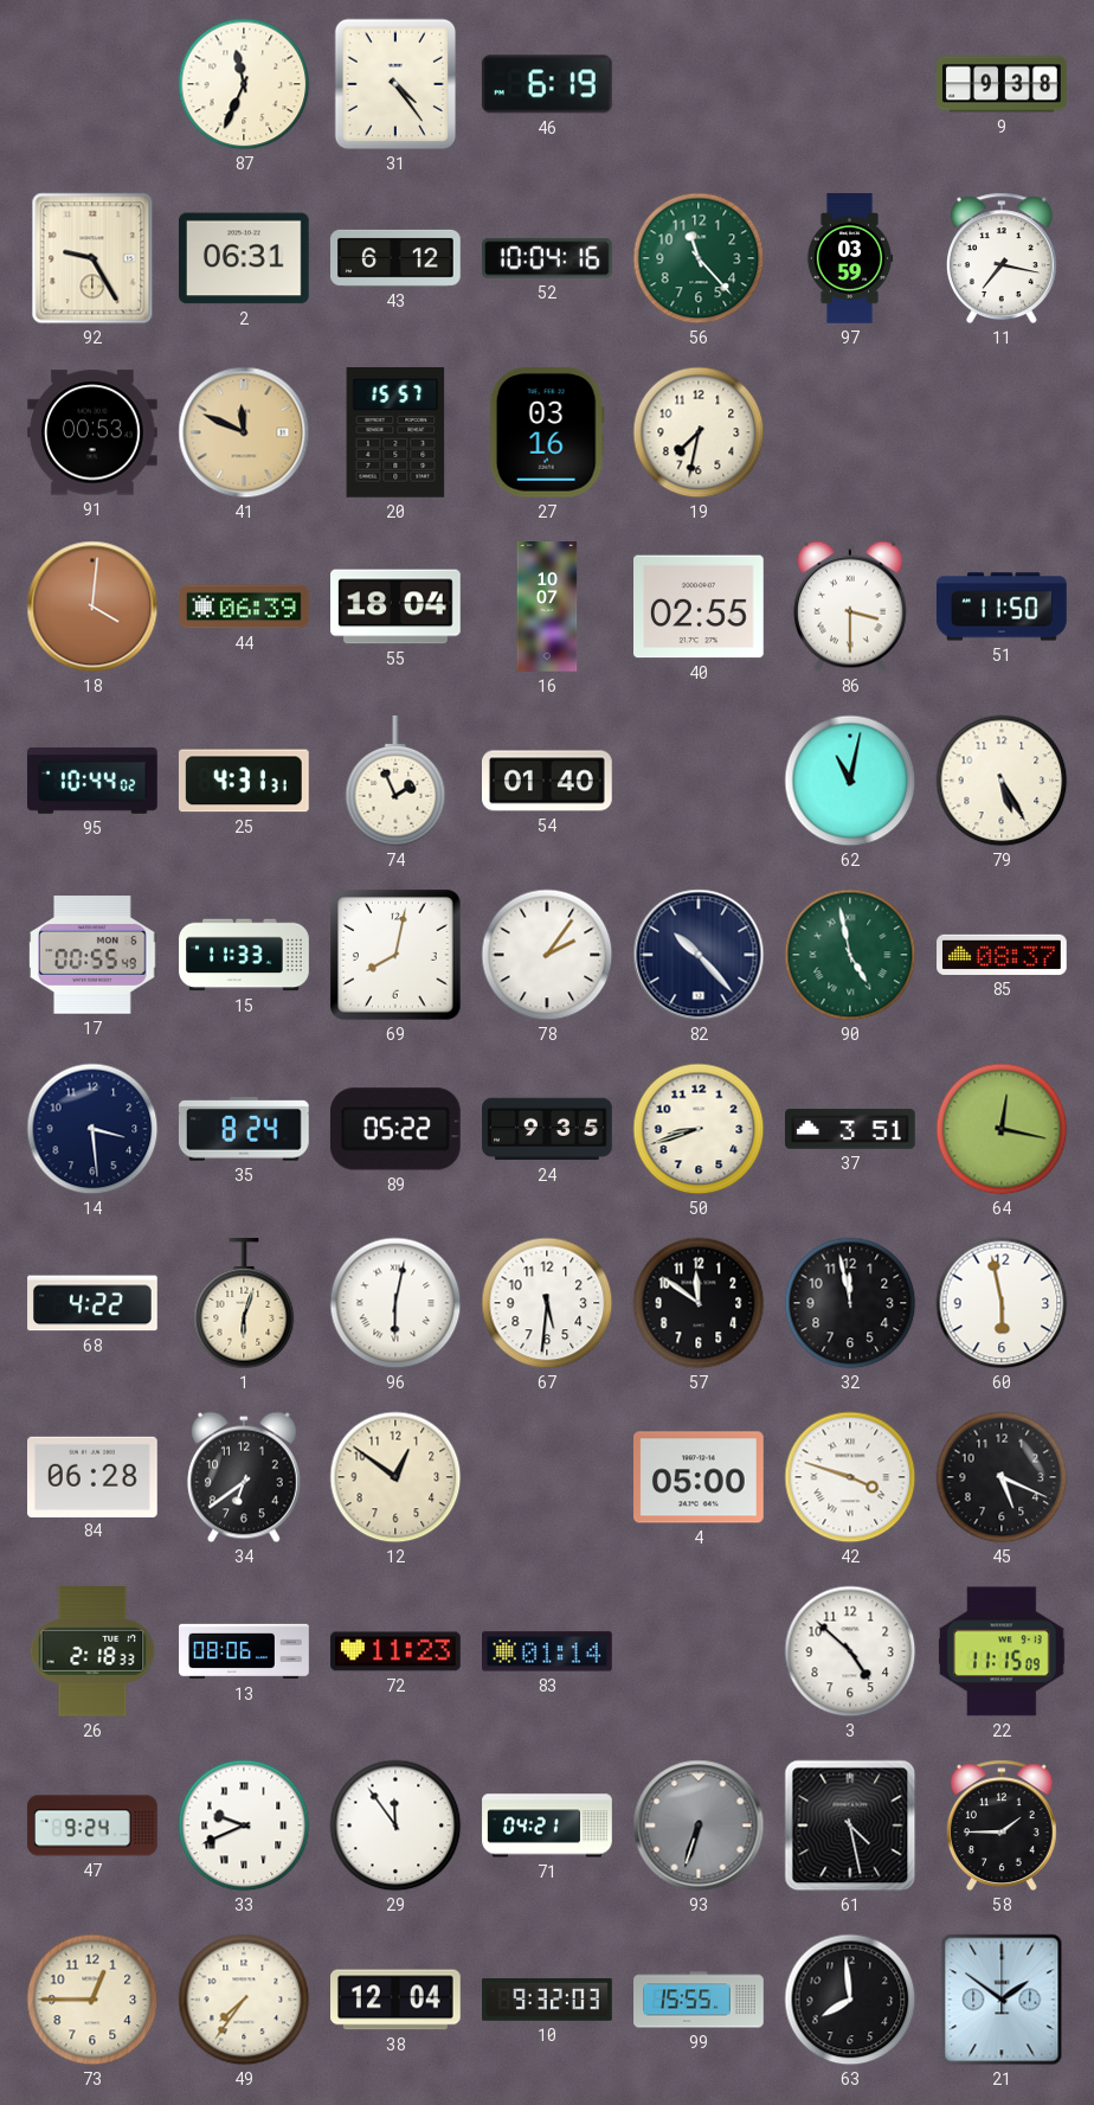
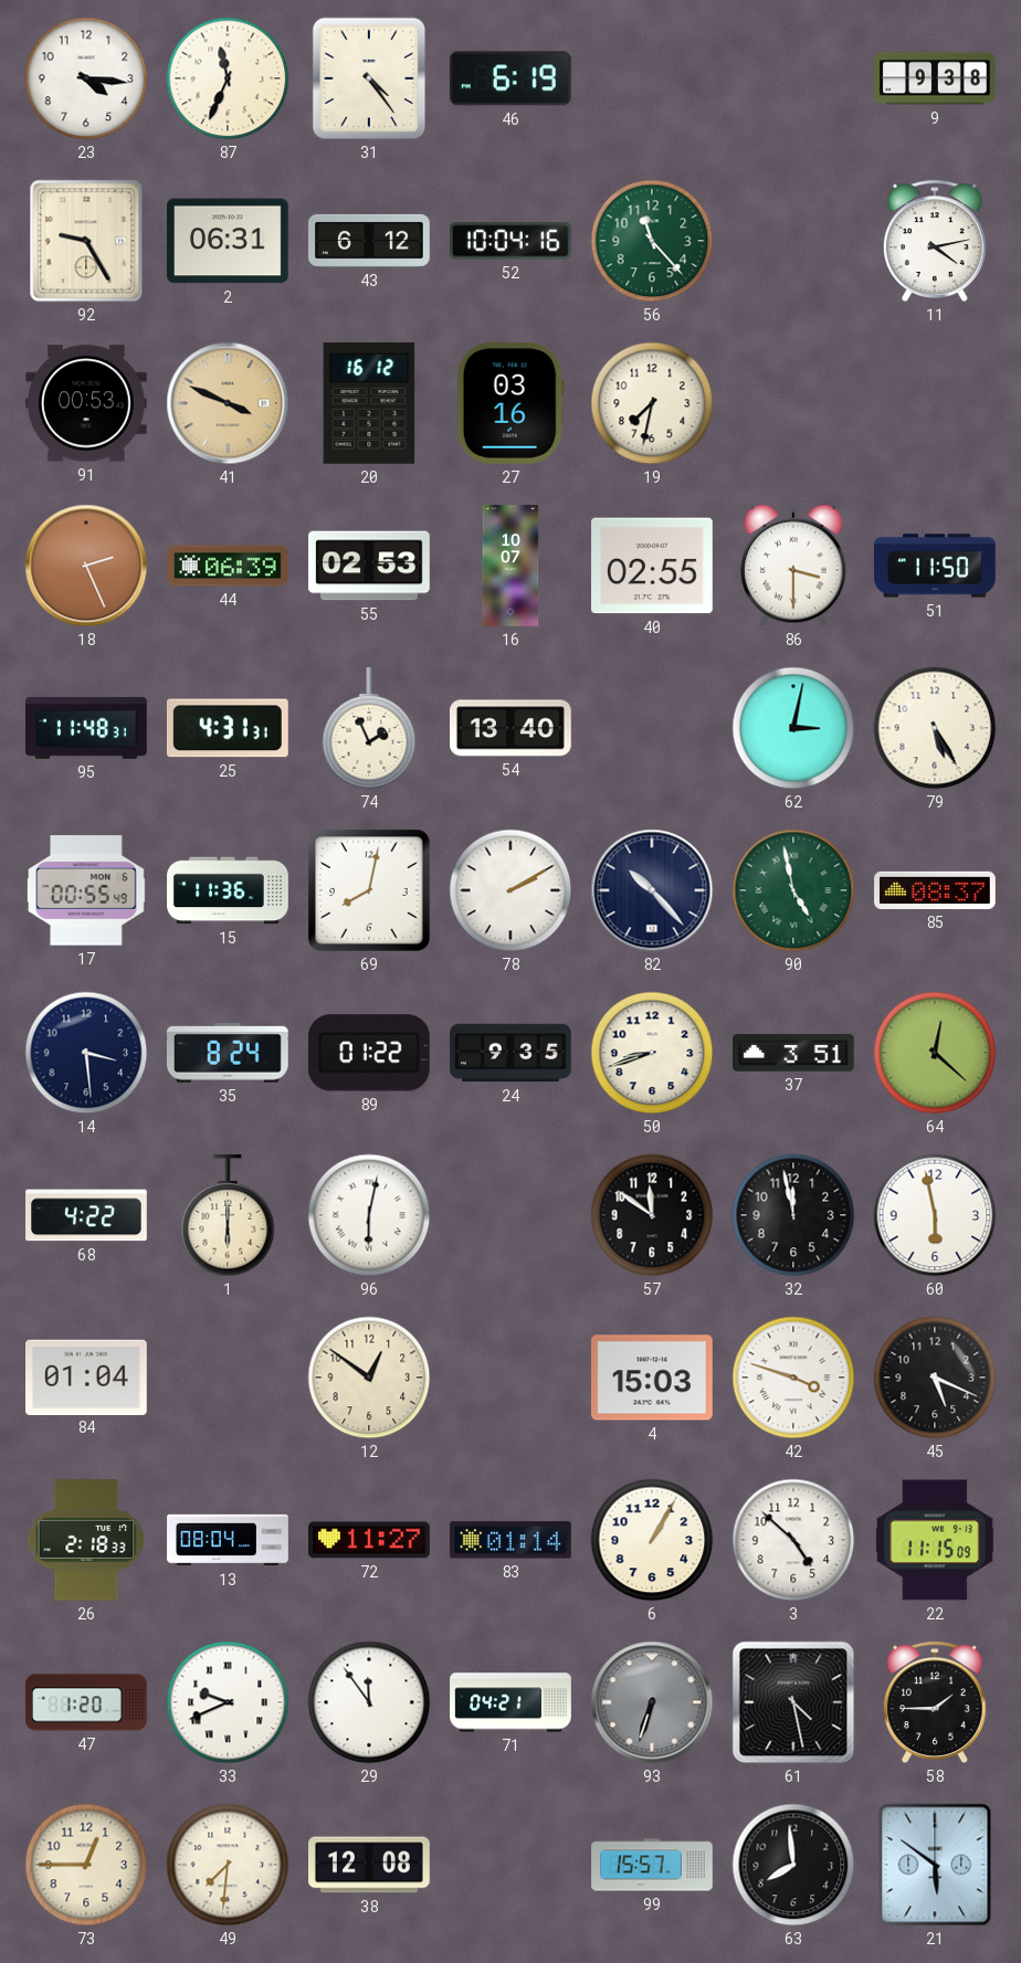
23: none -> 4:16
97: 03:59 -> none
11: 7:17 -> 4:13
41: 11:49 -> 3:49
20: 15:57 -> 16:12
18: 4:01 -> 2:26
55: 18:04 -> 02:53
95: 10:44 -> 11:48
54: 01:40 -> 13:40
62: 11:02 -> 3:02
15: 11:33 -> 11:36
78: 2:06 -> 2:10
89: 05:22 -> 01:22
64: 12:17 -> 12:22
1: 6:03 -> 6:00
67: 5:31 -> none
84: 06:28 -> 01:04
34: 6:39 -> none
4: 05:00 -> 15:03
13: 08:06 -> 08:04
72: 11:23 -> 11:27
6: none -> 1:05
47: 9:24 -> 1:20
49: 7:36 -> 7:31
38: 12:04 -> 12:08
10: 9:32 -> none
99: 15:55 -> 15:57
21: 1:51 -> 5:51
